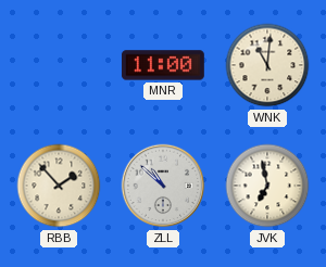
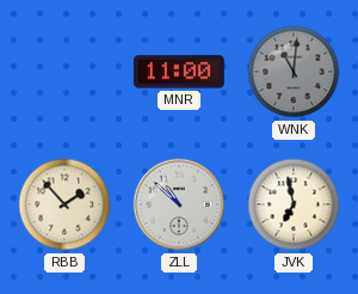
WNK dial: cream -> grey
